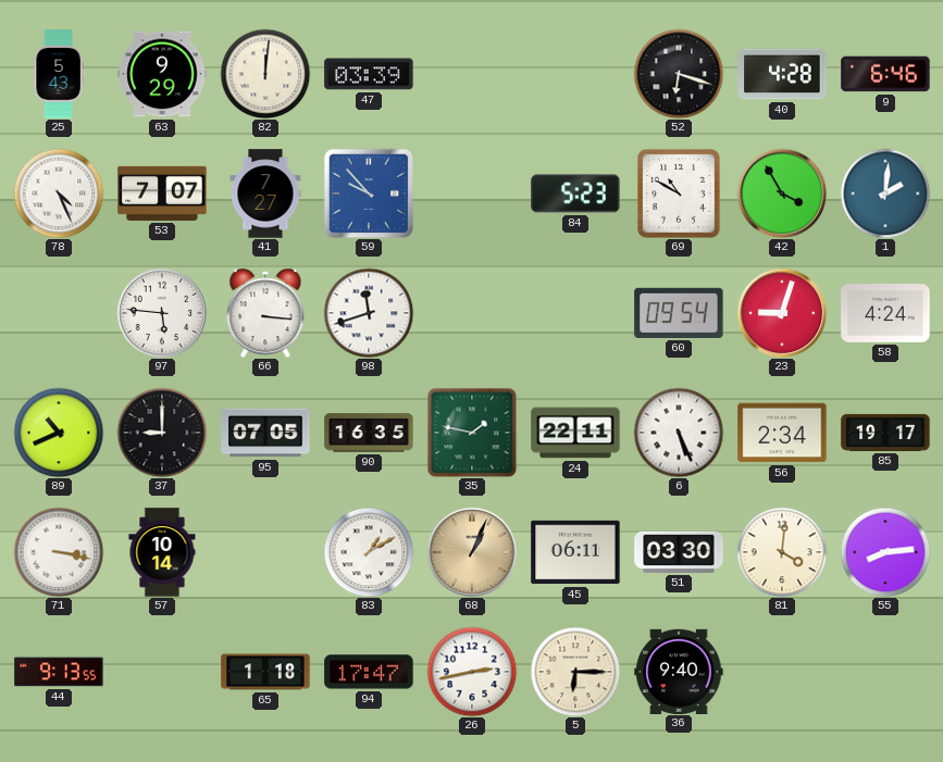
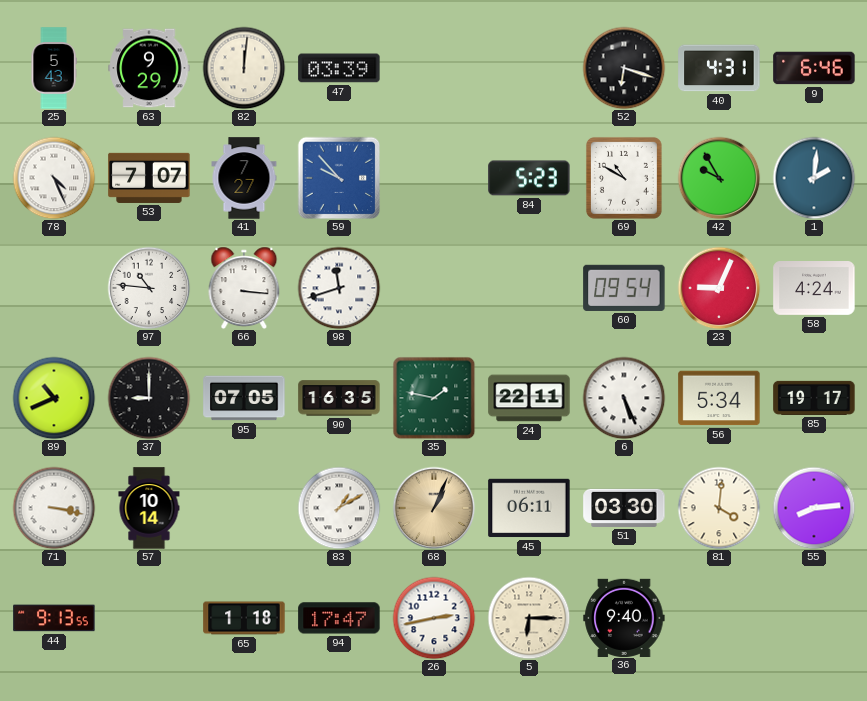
40: 4:28 -> 4:31
42: 3:55 -> 9:55
97: 5:46 -> 10:46
23: 9:03 -> 9:04
56: 2:34 -> 5:34
